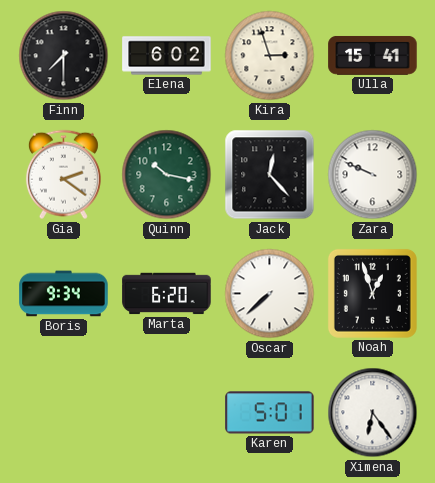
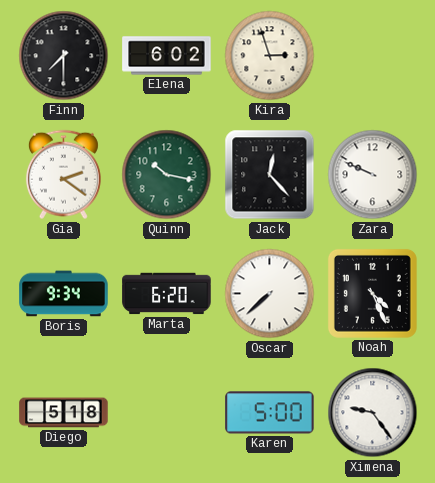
Ulla: 15:41 -> none
Noah: 12:57 -> 4:26
Diego: none -> 5:18
Karen: 5:01 -> 5:00
Ximena: 6:24 -> 9:24
